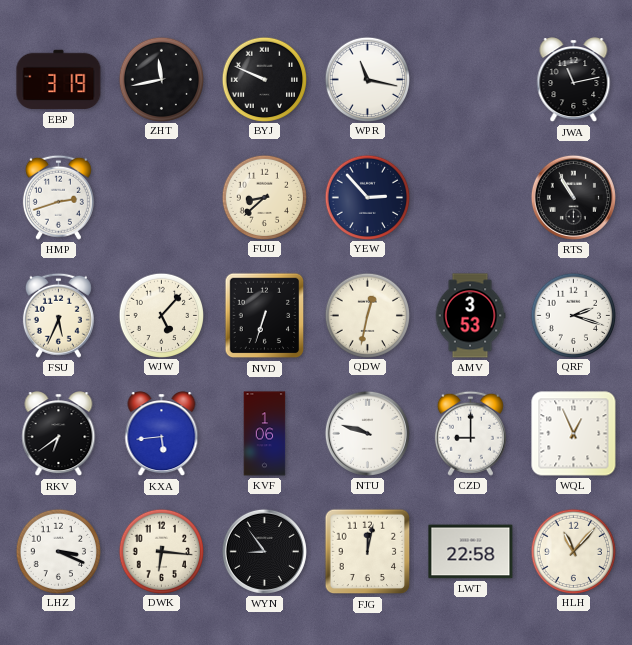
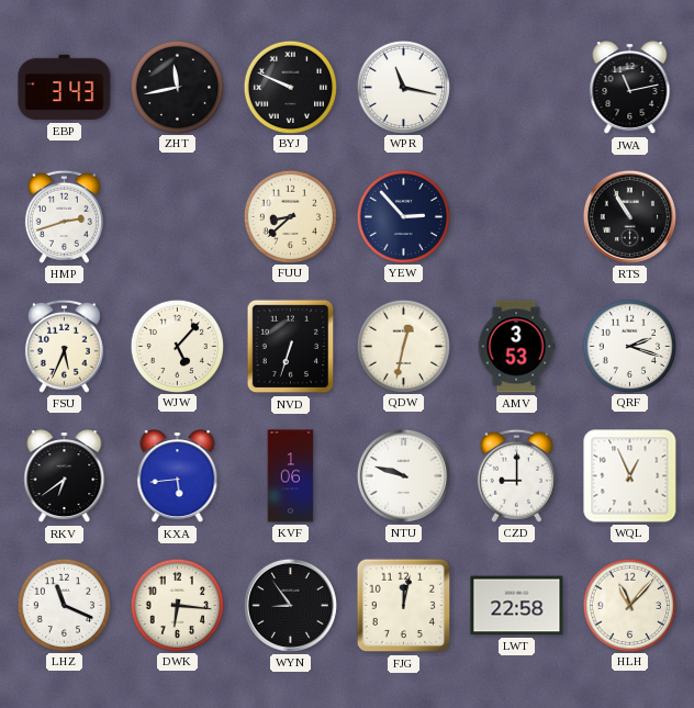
EBP: 3:19 -> 3:43
LHZ: 3:19 -> 11:19
